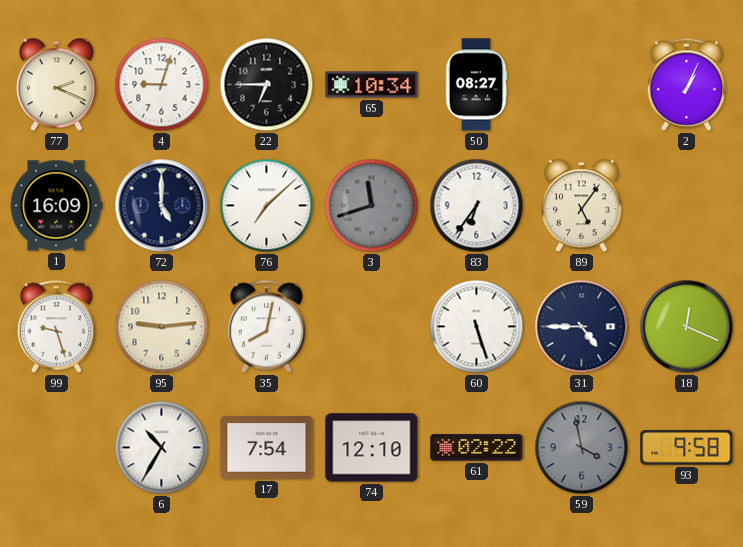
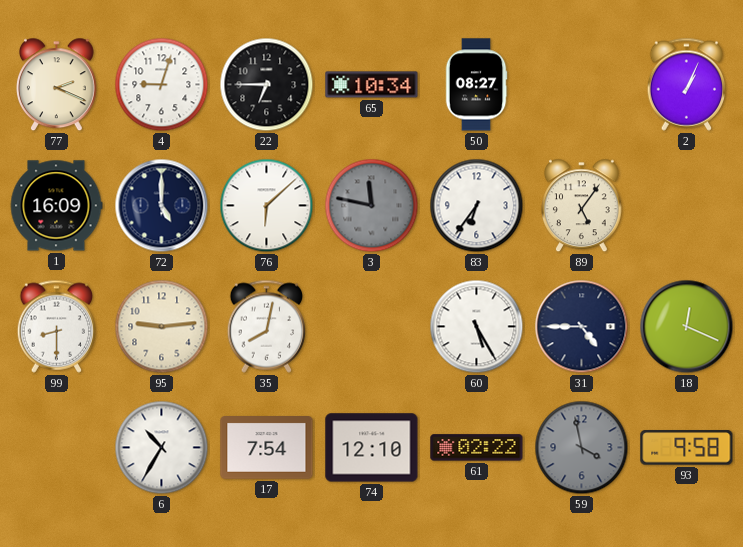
76: 7:08 -> 6:08
3: 11:42 -> 11:47
99: 9:27 -> 8:30
60: 5:27 -> 5:25
